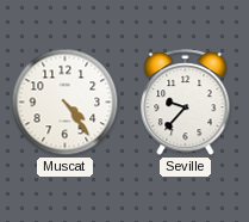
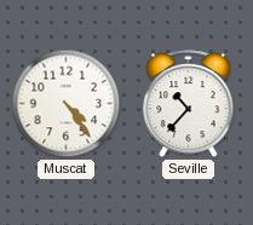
Seville: 9:37 -> 10:37
